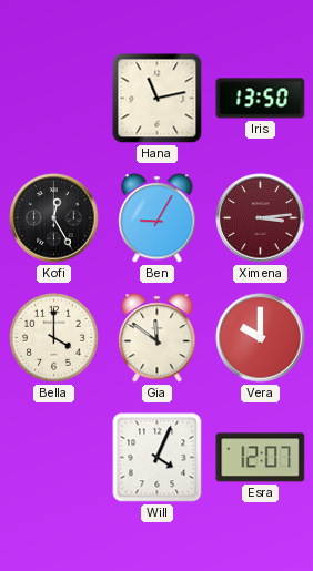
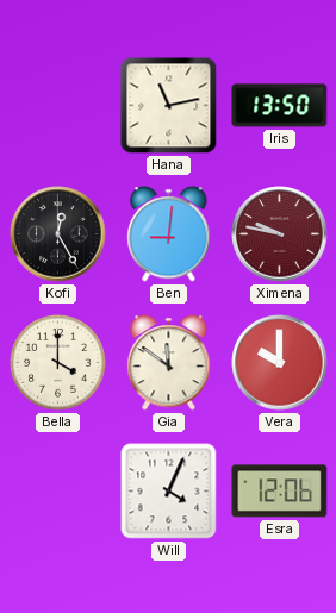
Ben: 9:05 -> 9:01
Ximena: 3:14 -> 9:47
Esra: 12:07 -> 12:06
